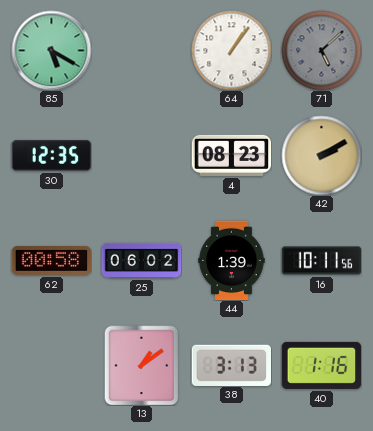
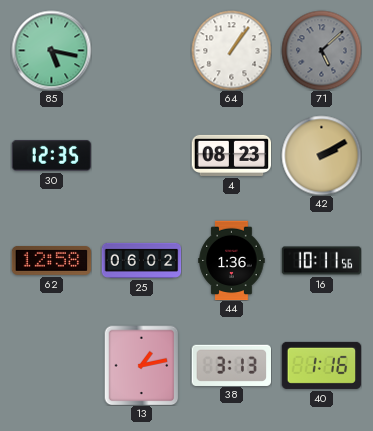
85: 5:20 -> 5:17
62: 00:58 -> 12:58
44: 1:39 -> 1:36
13: 1:09 -> 1:13
